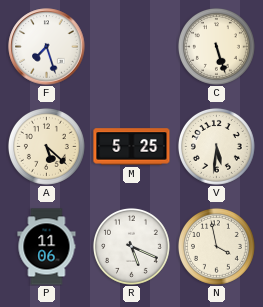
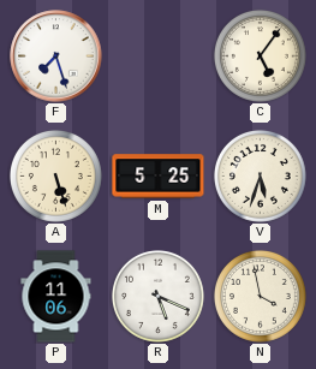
C: 5:27 -> 5:06
A: 5:22 -> 5:27
V: 5:31 -> 5:33
